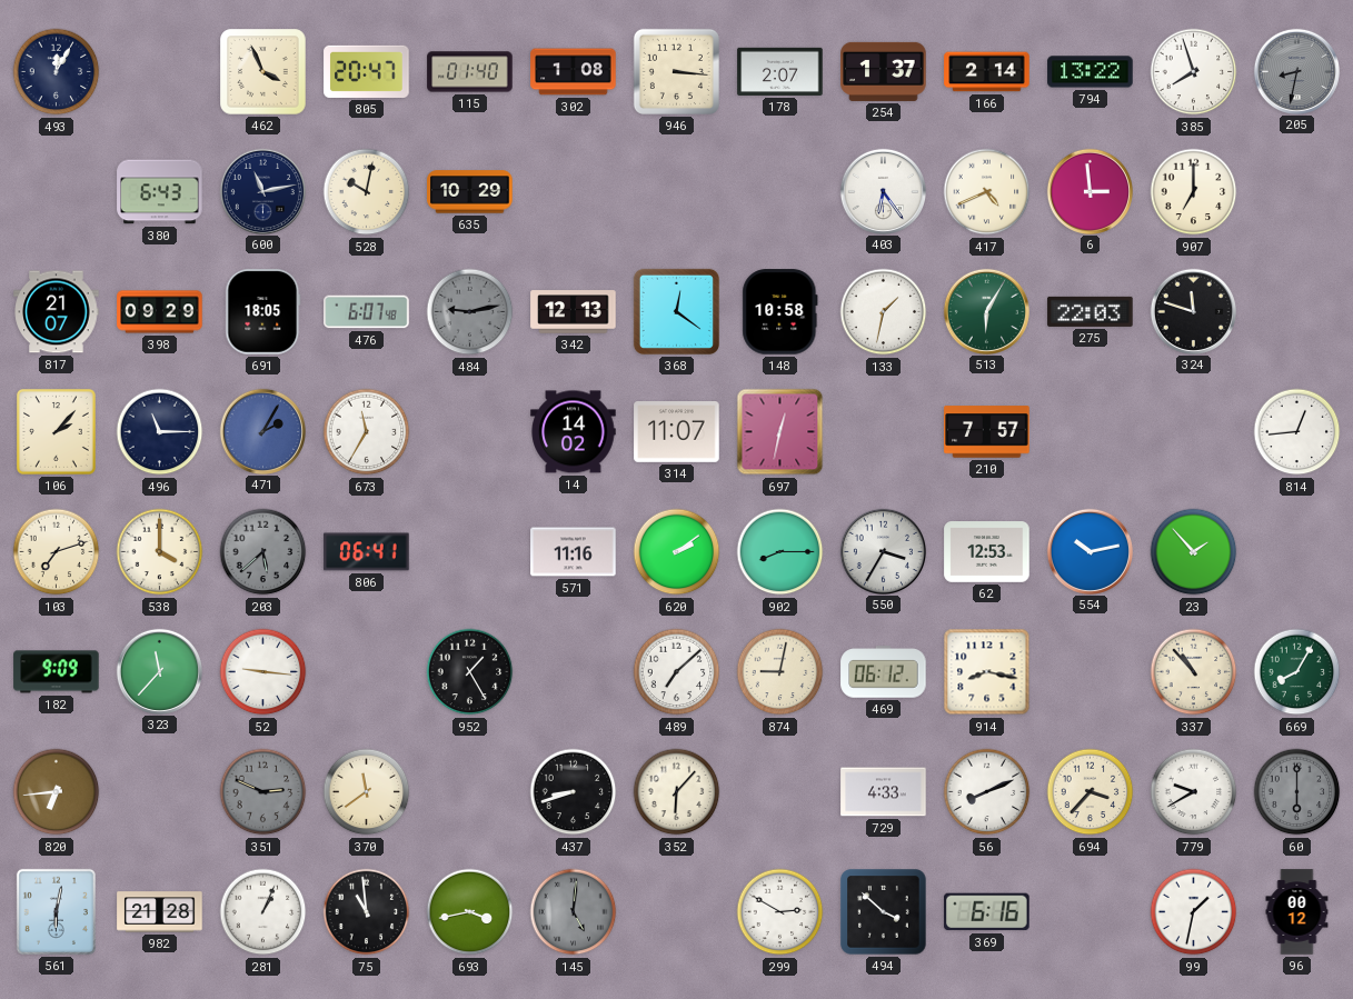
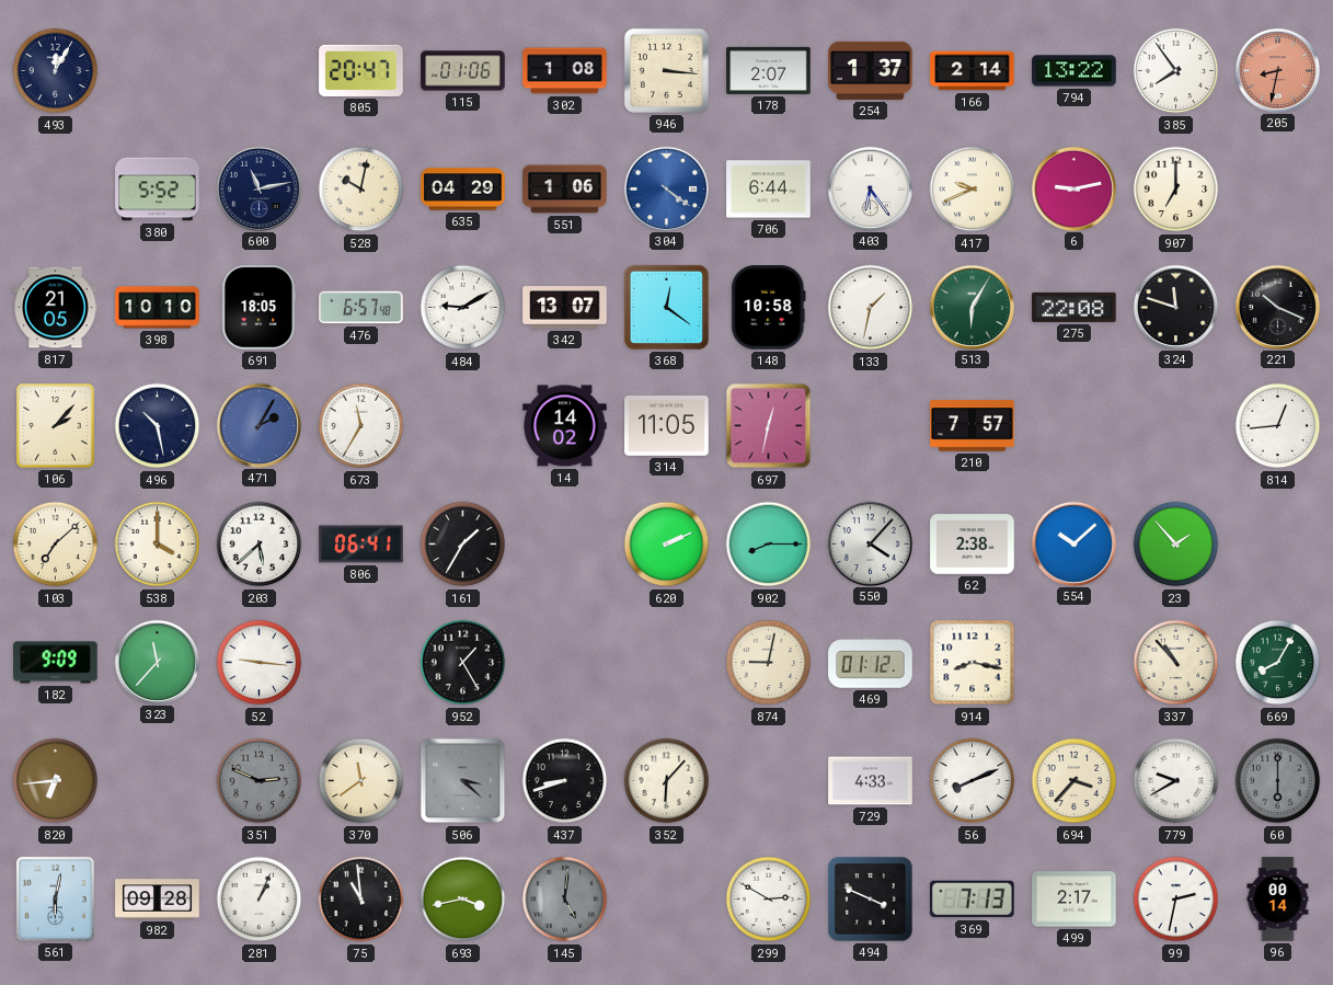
462: 3:56 -> none
115: 01:40 -> 01:06
385: 7:57 -> 7:54
205 dial: grey -> salmon
380: 6:43 -> 5:52
635: 10:29 -> 04:29
551: none -> 1:06
304: none -> 4:21
706: none -> 6:44
417: 4:41 -> 9:41
6: 2:59 -> 9:13
817: 21:07 -> 21:05
398: 09:29 -> 10:10
476: 6:07 -> 6:57
484: 9:13 -> 9:10
484 dial: grey -> white
342: 12:13 -> 13:07
275: 22:03 -> 22:08
221: none -> 10:19
496: 11:15 -> 10:28
314: 11:07 -> 11:05
103: 7:12 -> 7:08
203 dial: grey -> white
161: none -> 1:35
571: 11:16 -> none
620: 2:09 -> 2:11
550: 3:35 -> 4:07
62: 12:53 -> 2:38
554: 10:13 -> 10:08
489: 7:08 -> none
469: 06:12 -> 01:12
506: none -> 3:22
982: 21:28 -> 09:28
494: 3:52 -> 3:49
369: 6:16 -> 7:13
499: none -> 2:17
99: 1:32 -> 2:32
96: 00:12 -> 00:14
